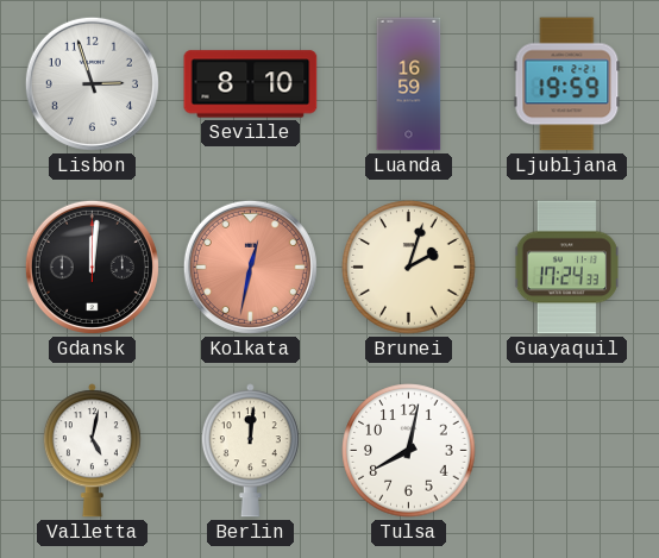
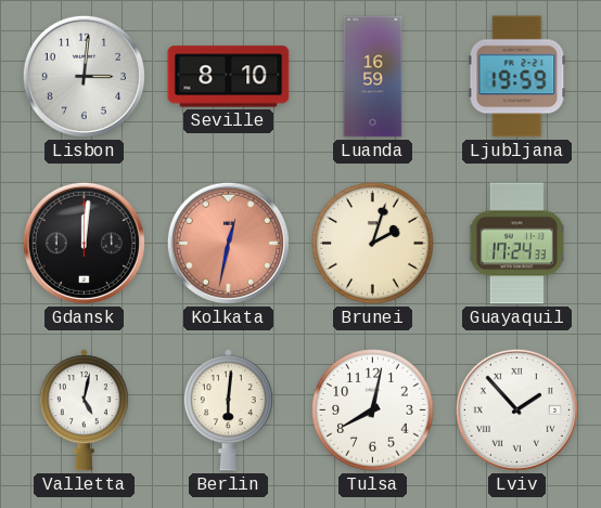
Lisbon: 2:57 -> 3:01
Berlin: 12:01 -> 6:01
Lviv: none -> 1:53
